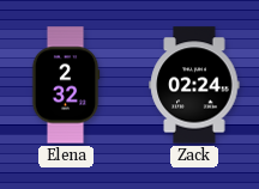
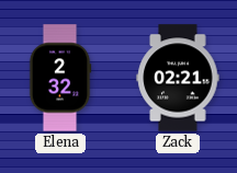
Zack: 02:24 -> 02:21
